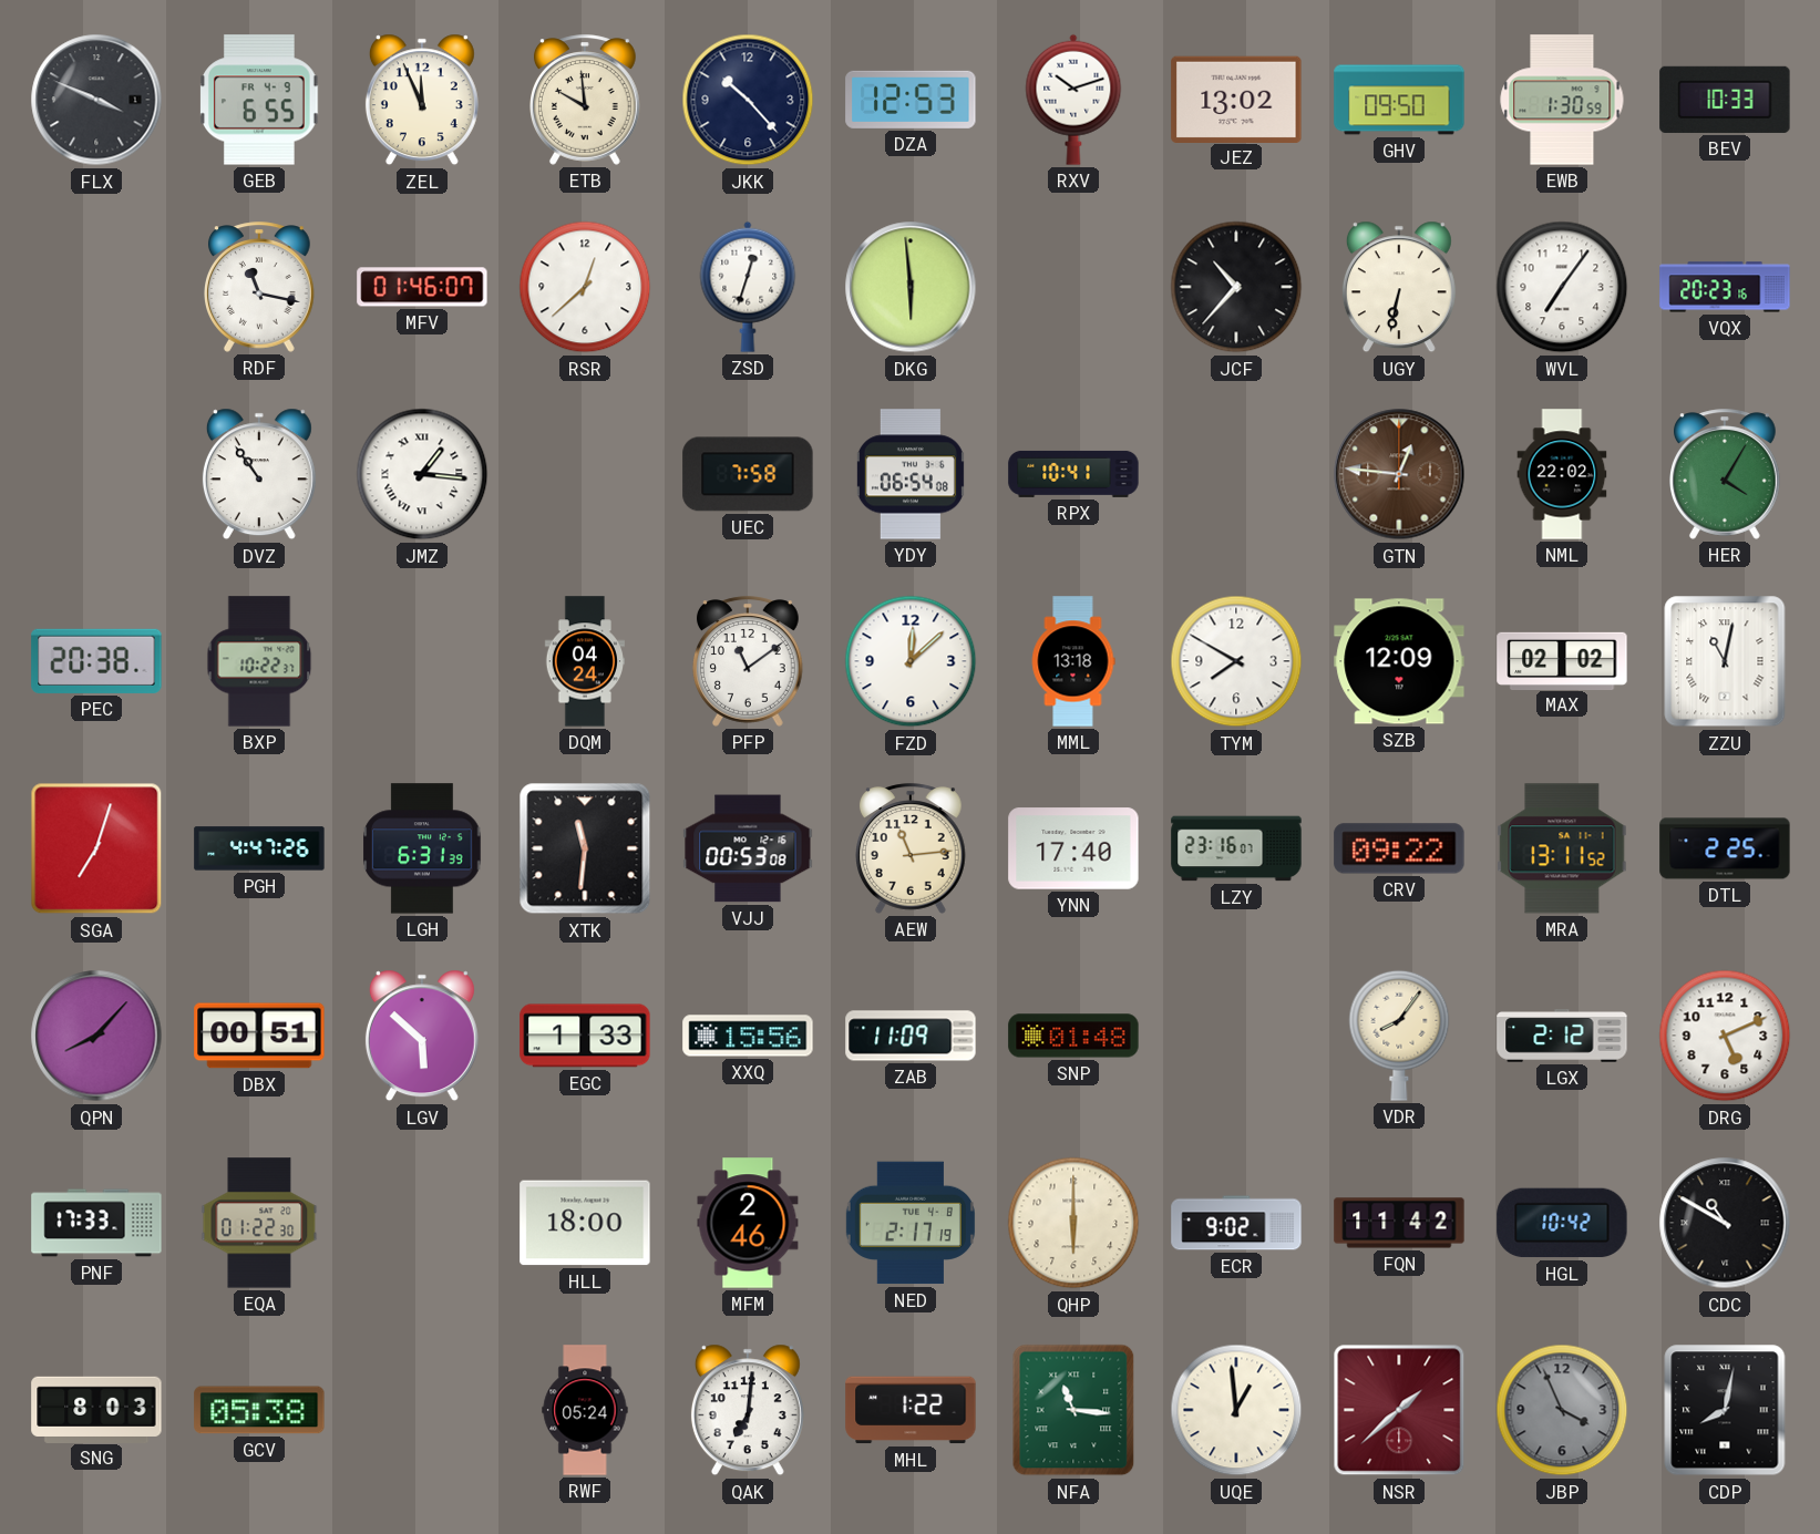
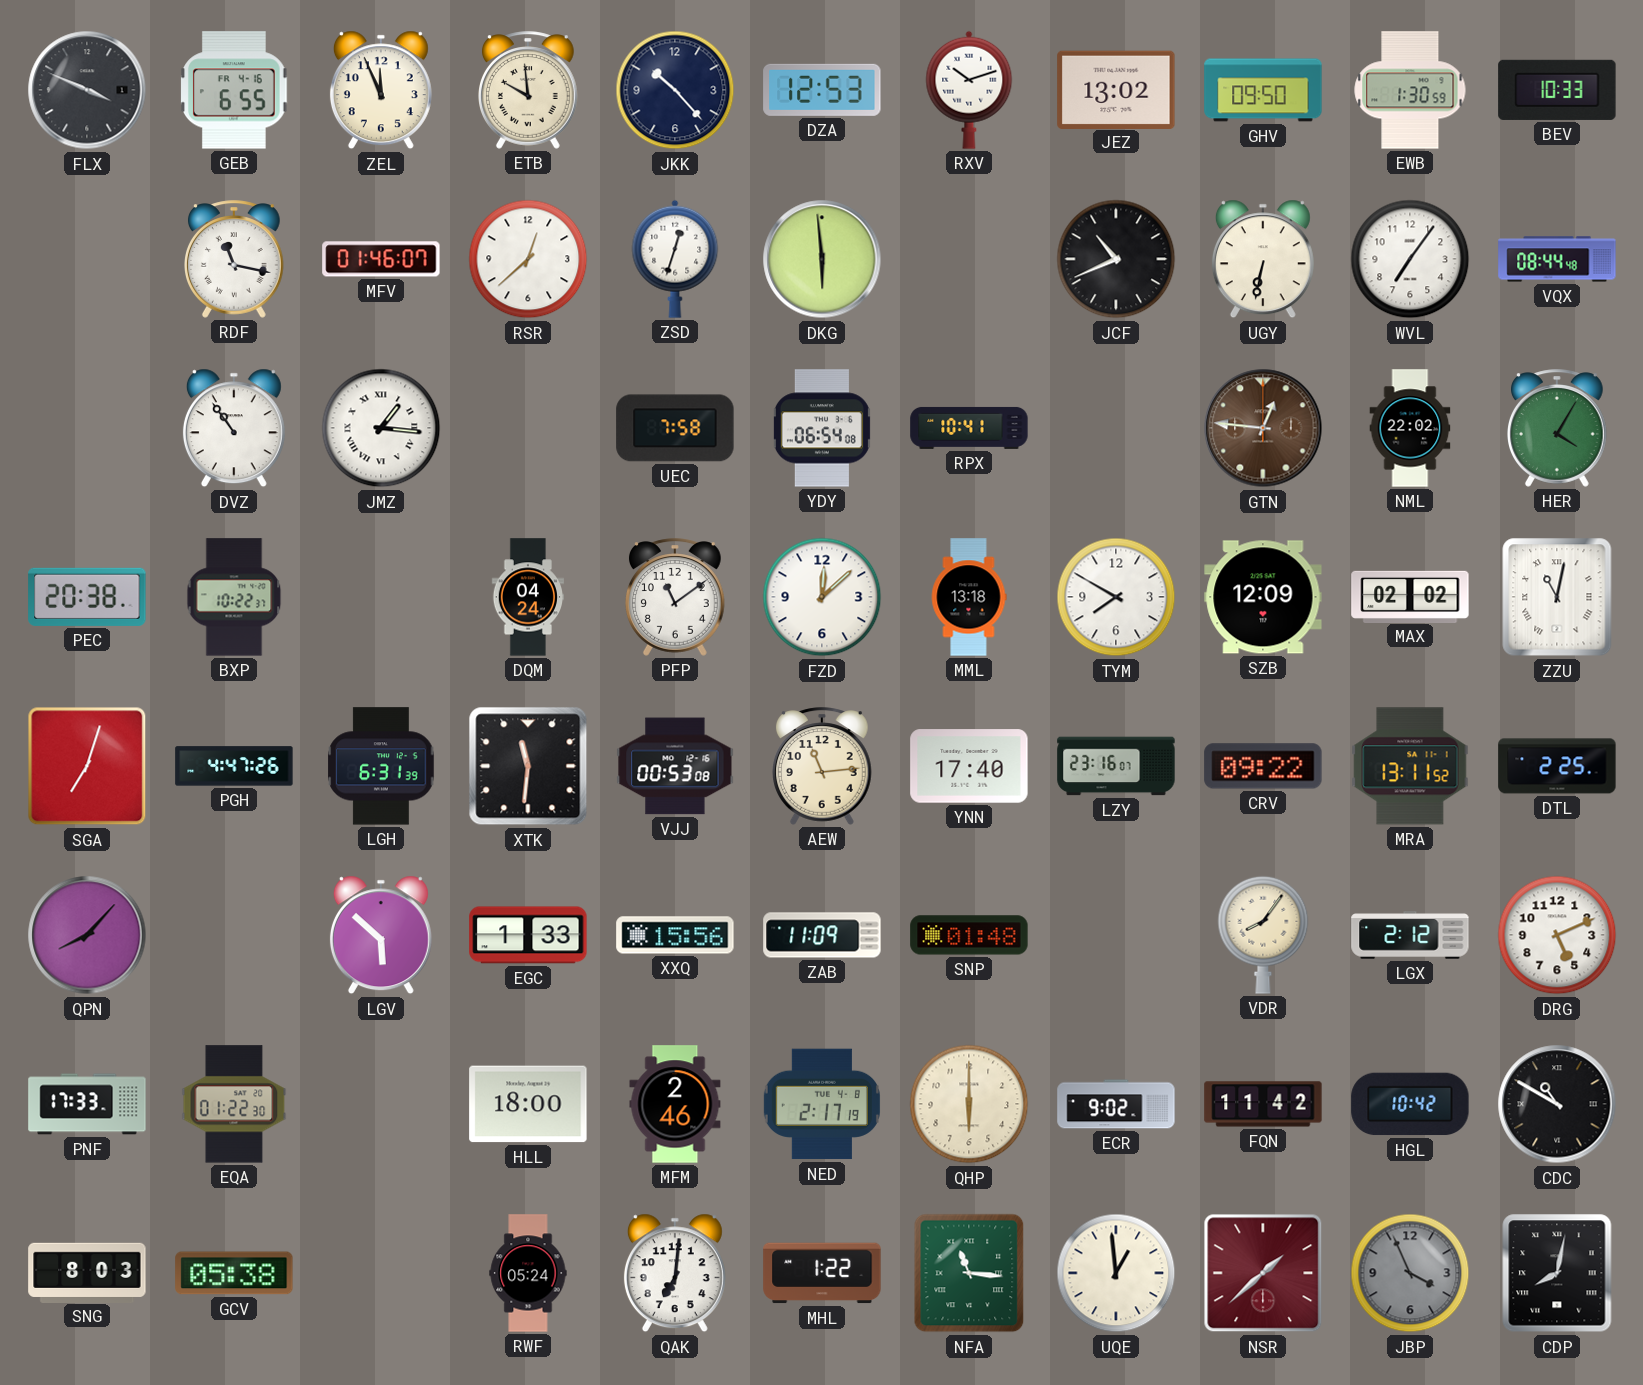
GEB date: FR 4-9 -> FR 4-16
JCF: 10:37 -> 10:41
VQX: 20:23 -> 08:44
DBX: 00:51 -> none
